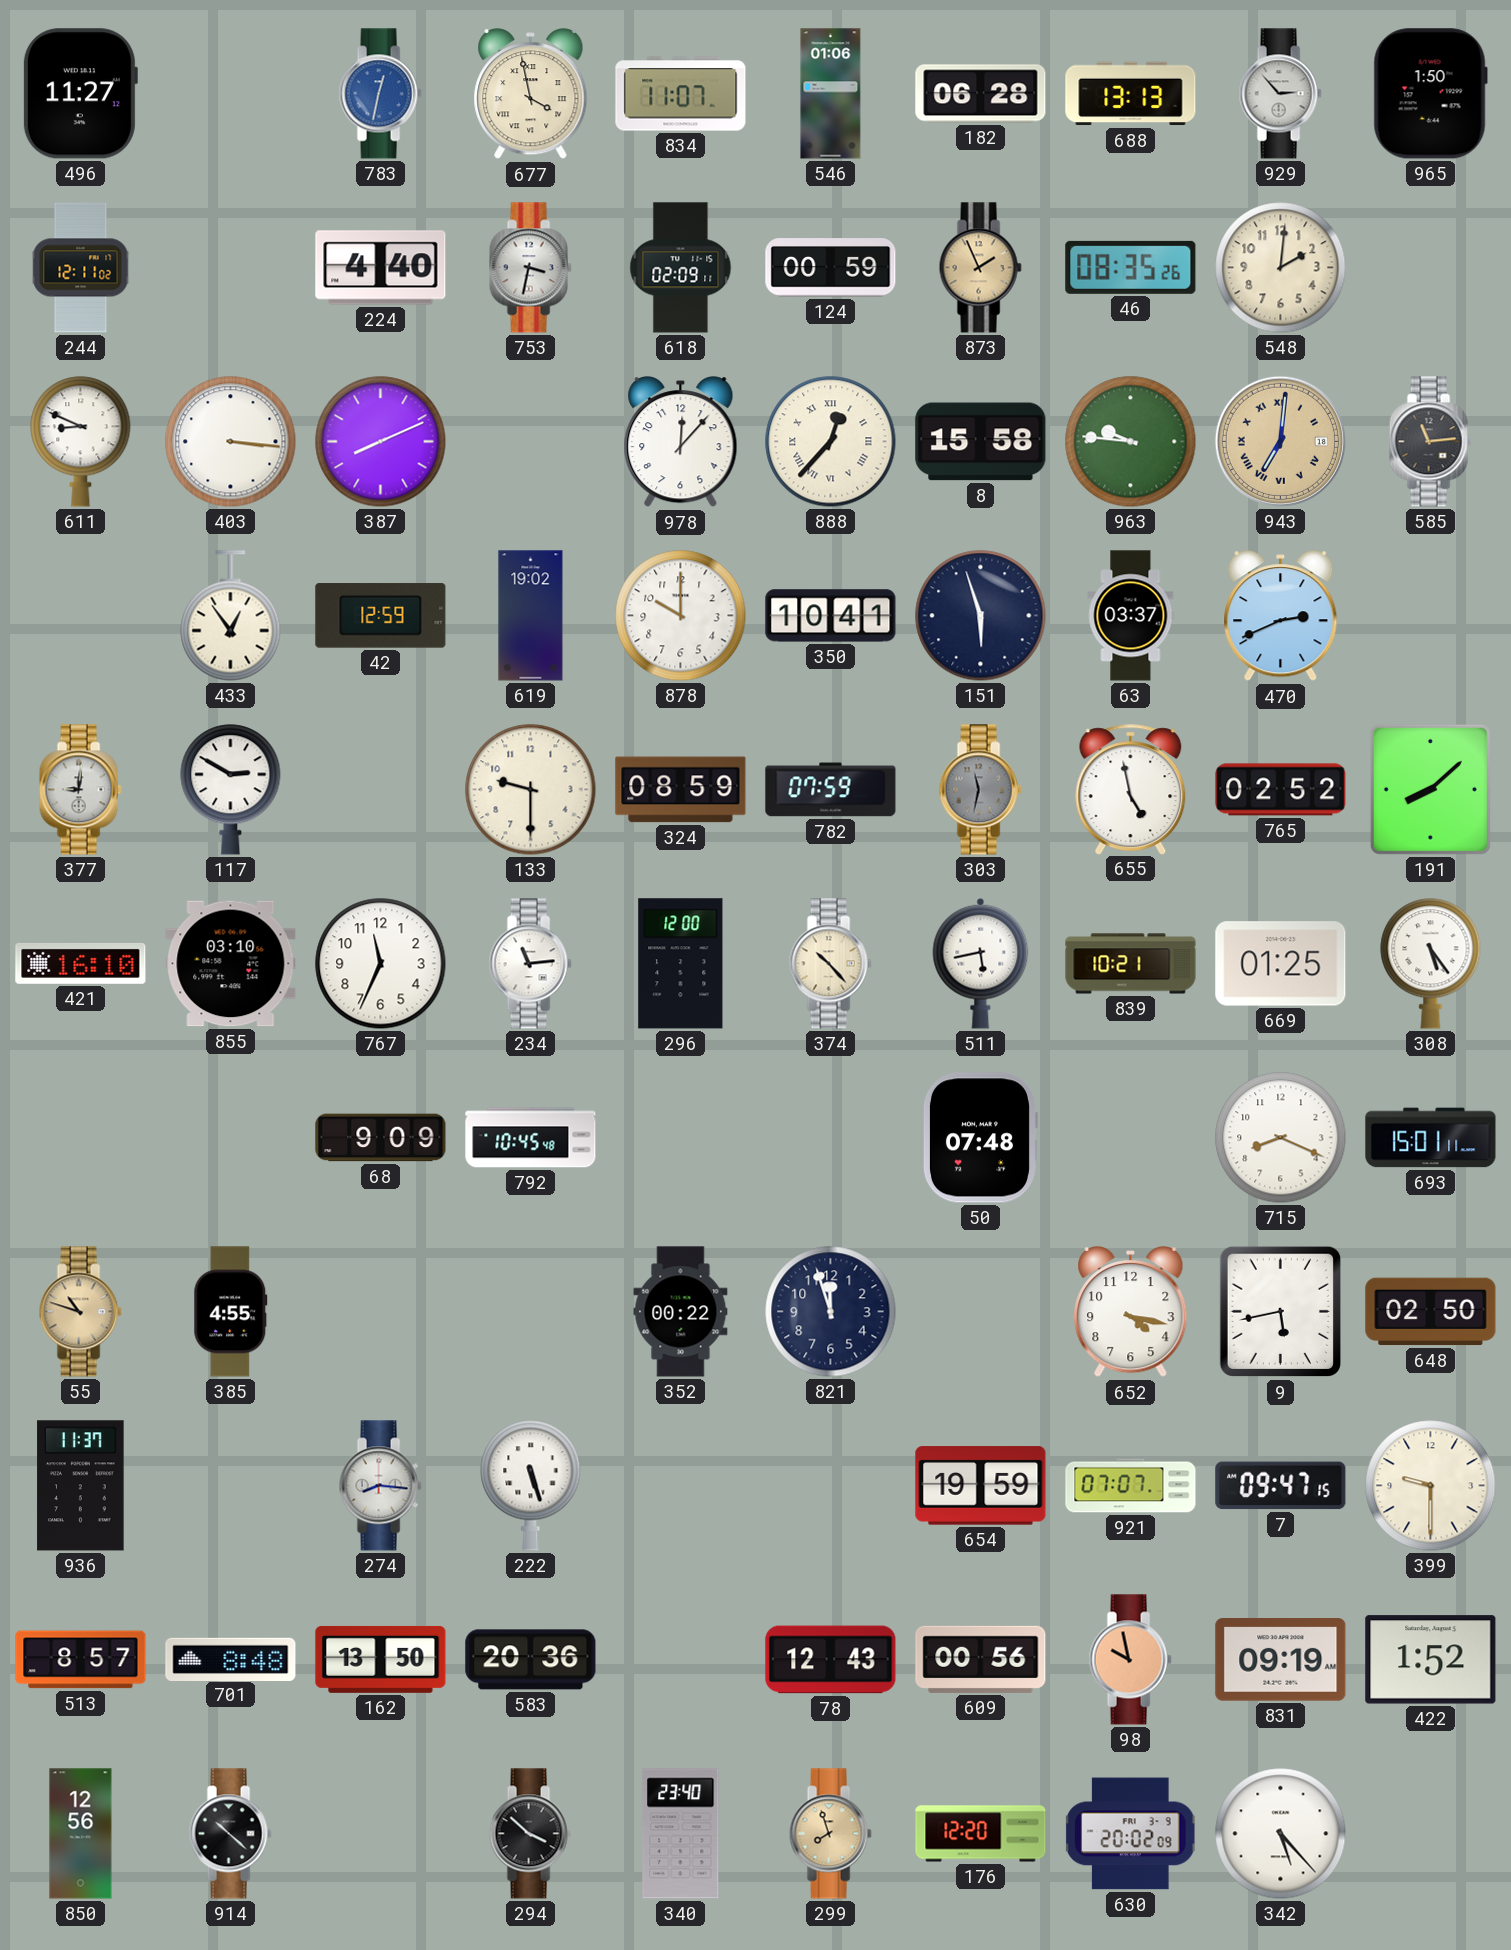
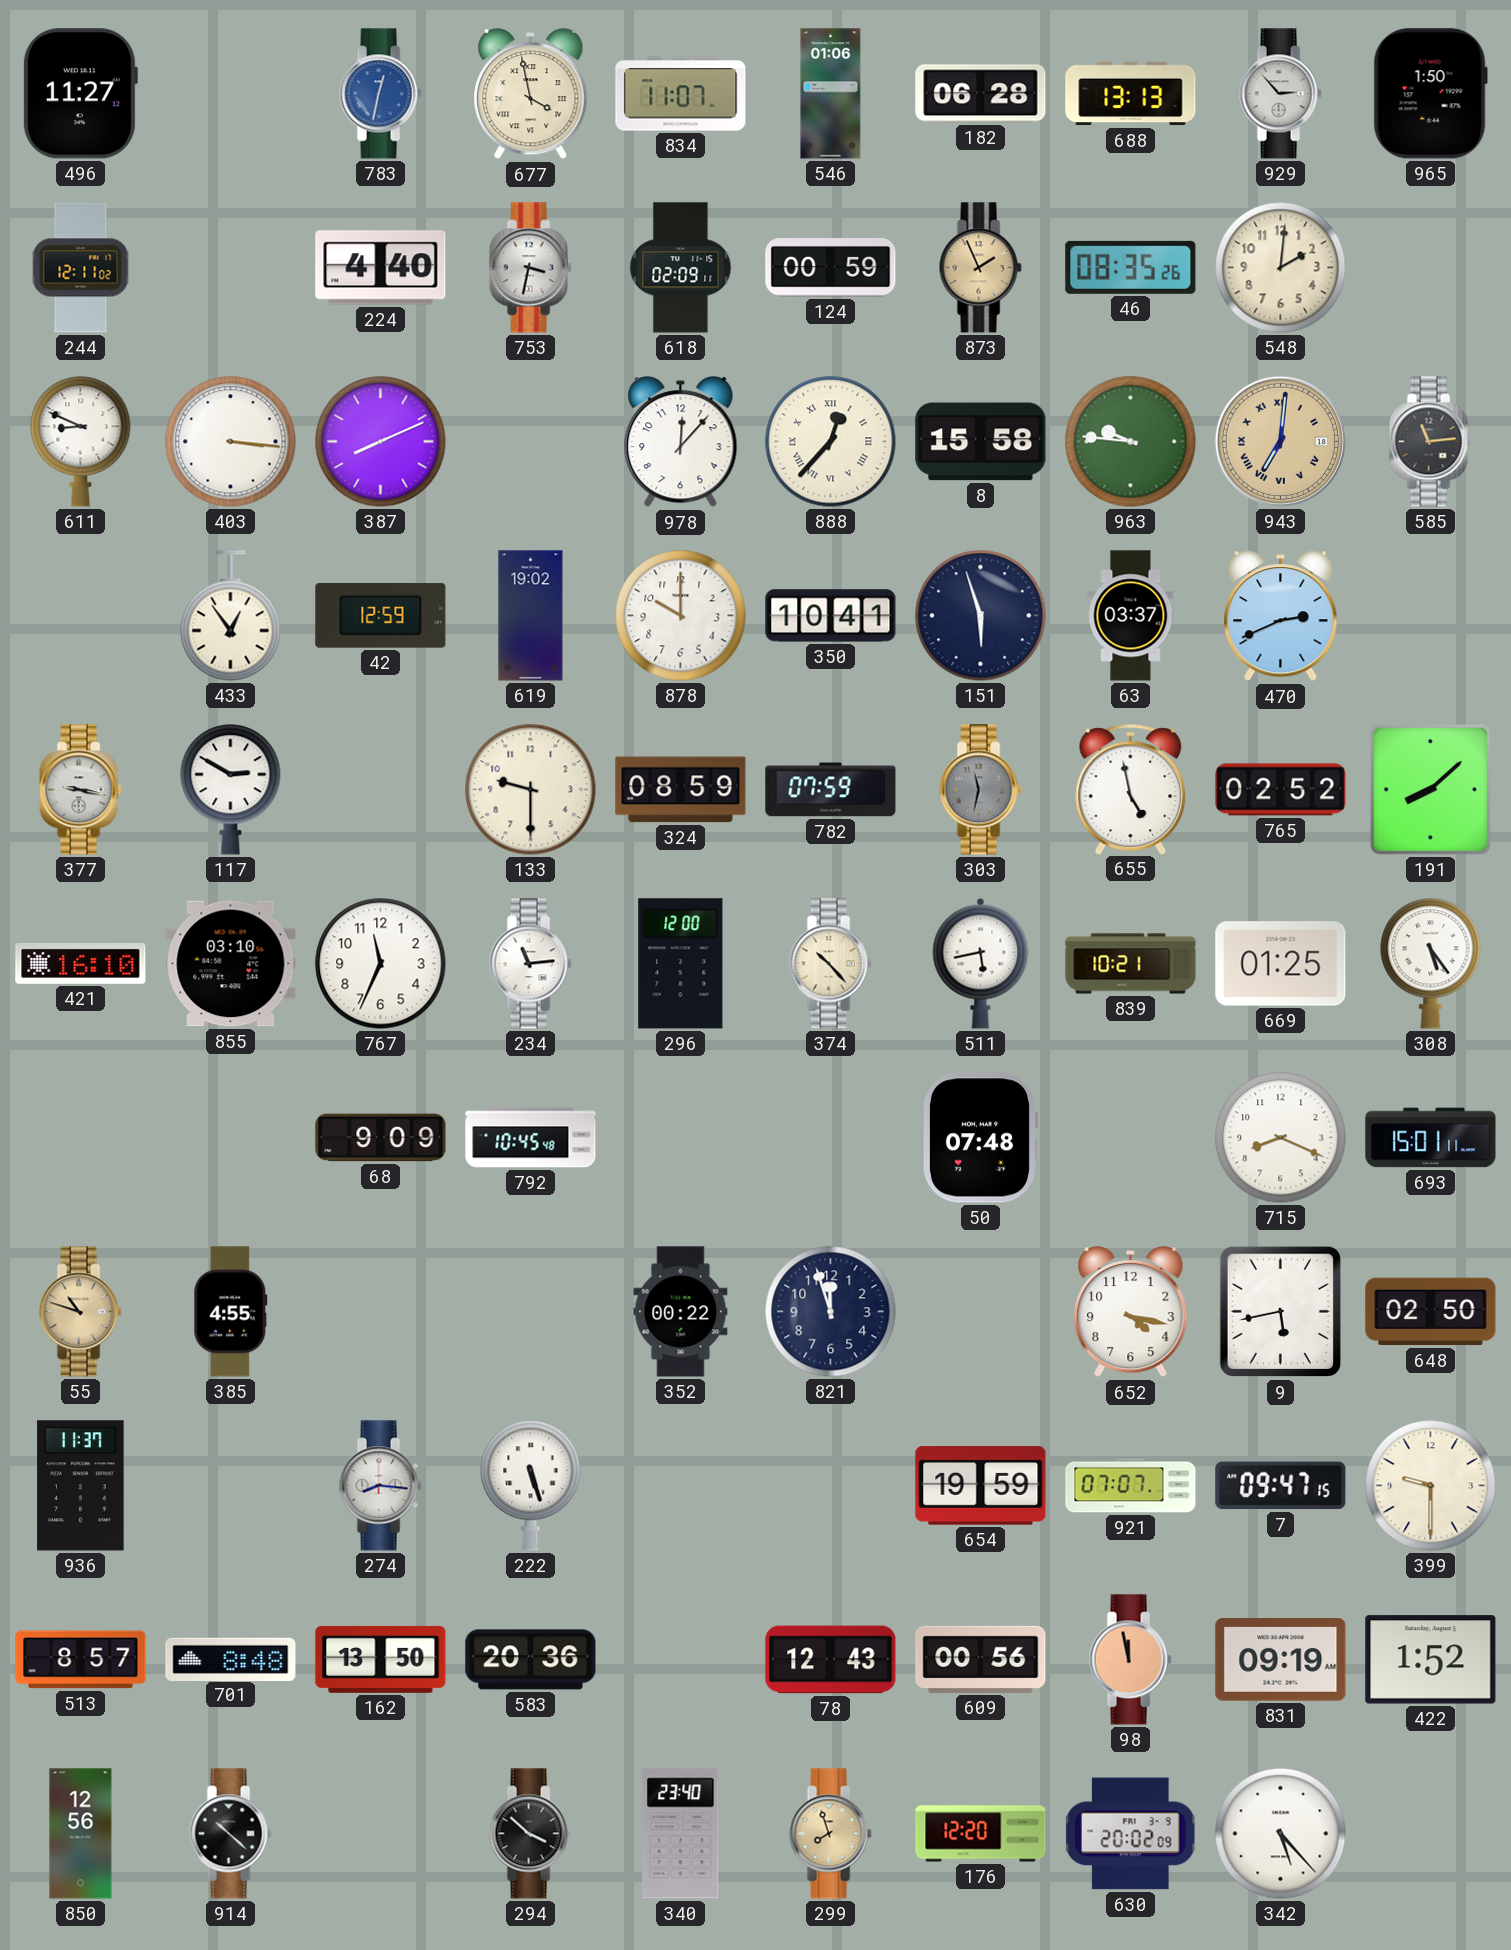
377: 9:01 -> 9:17
98: 9:58 -> 11:58
